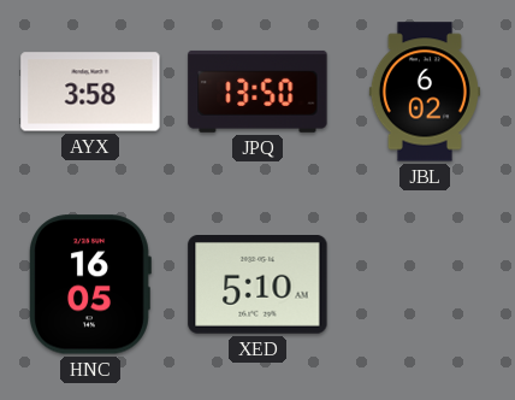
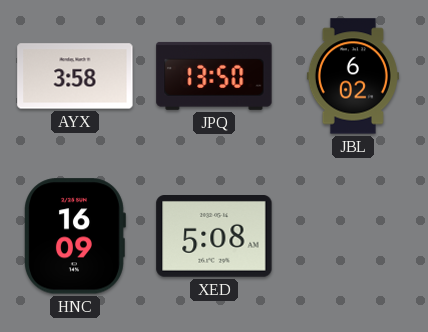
HNC: 16:05 -> 16:09
XED: 5:10 -> 5:08
